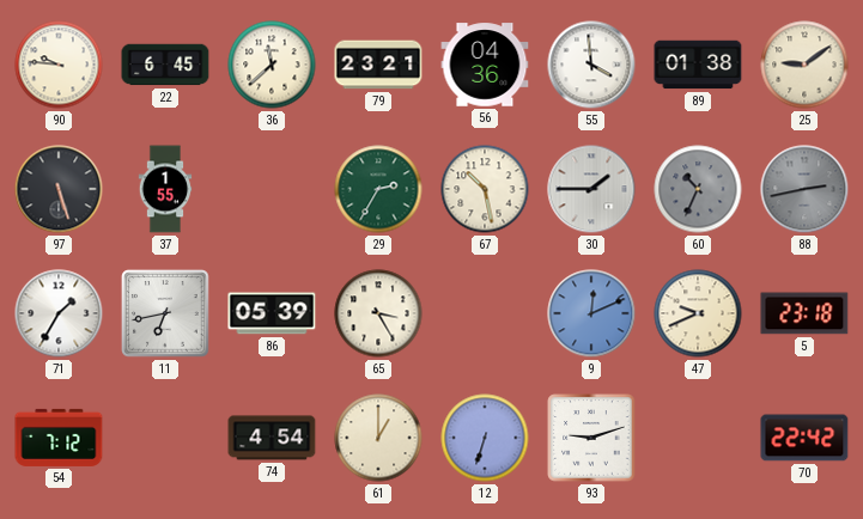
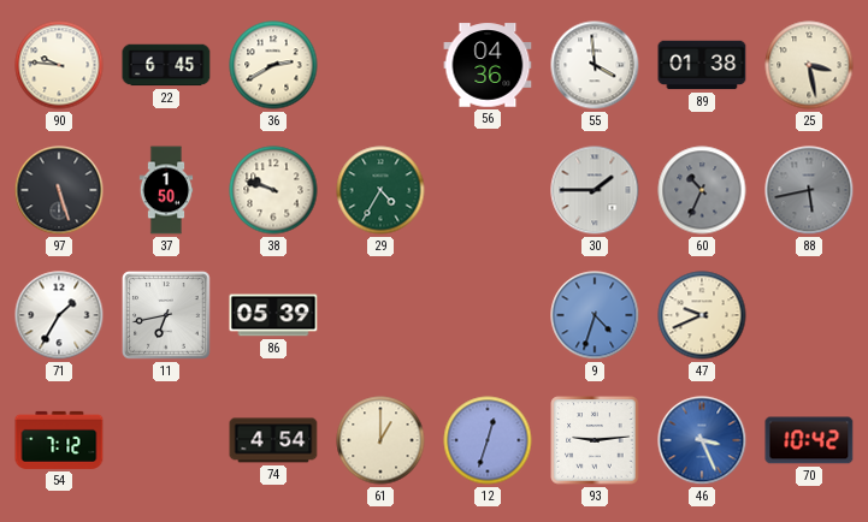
36: 11:38 -> 2:40
79: 23:21 -> none
25: 9:09 -> 3:28
37: 1:55 -> 1:50
38: none -> 9:48
29: 2:35 -> 4:35
67: 10:28 -> none
88: 2:43 -> 5:43
65: 3:25 -> none
9: 12:11 -> 4:33
5: 23:18 -> none
12: 6:33 -> 12:33
93: 9:12 -> 9:14
46: none -> 3:26
70: 22:42 -> 10:42
